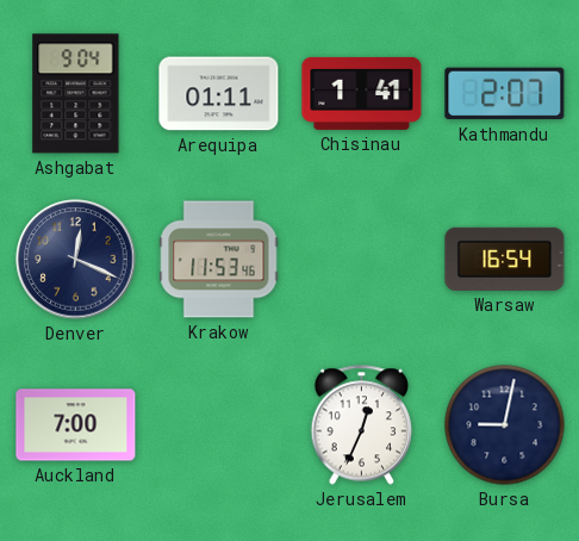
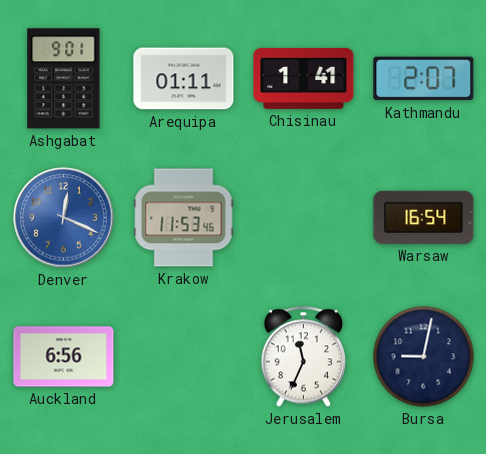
Ashgabat: 9:04 -> 9:01
Denver dial: navy -> blue
Auckland: 7:00 -> 6:56
Jerusalem: 12:34 -> 11:34
